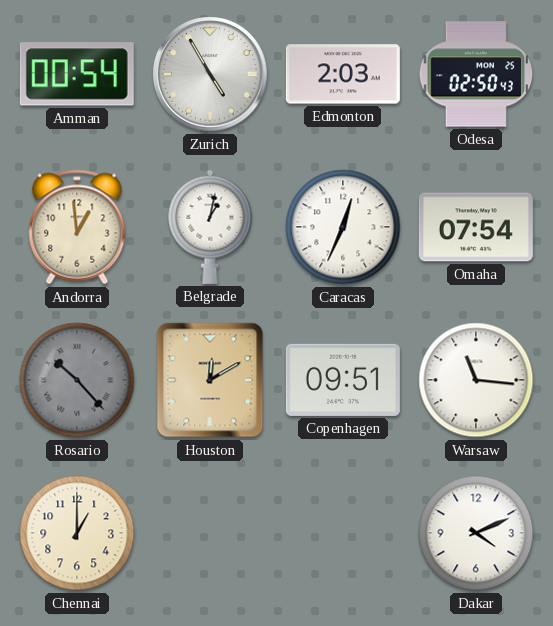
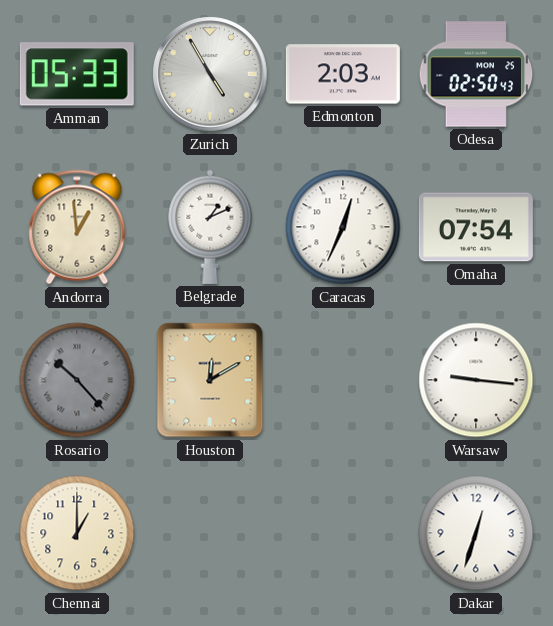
Amman: 00:54 -> 05:33
Belgrade: 1:02 -> 1:11
Copenhagen: 09:51 -> none
Warsaw: 11:16 -> 9:16
Dakar: 4:11 -> 12:33
